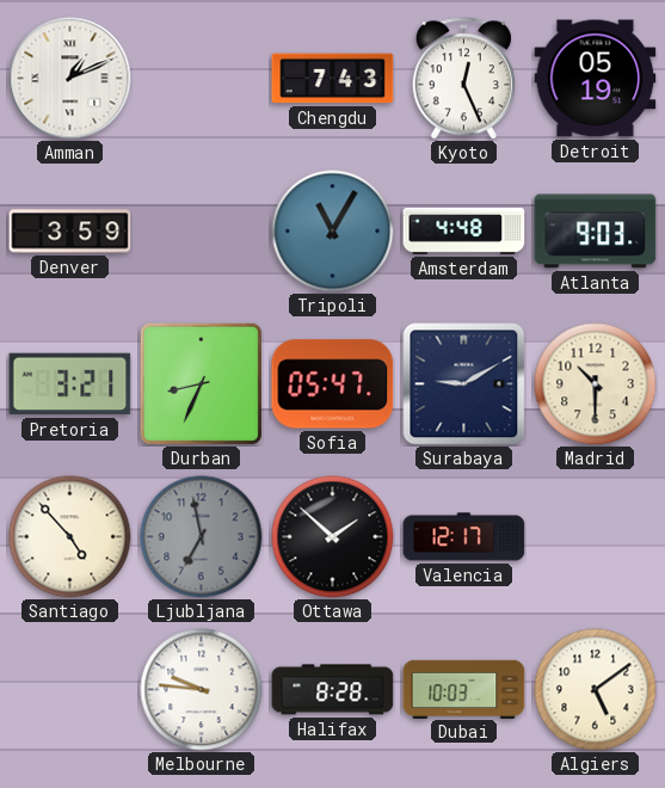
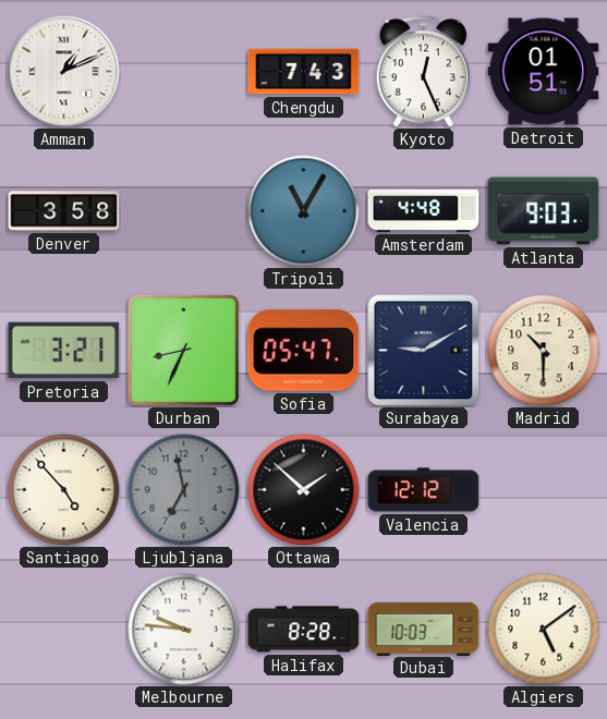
Detroit: 05:19 -> 01:51
Denver: 3:59 -> 3:58
Valencia: 12:17 -> 12:12
